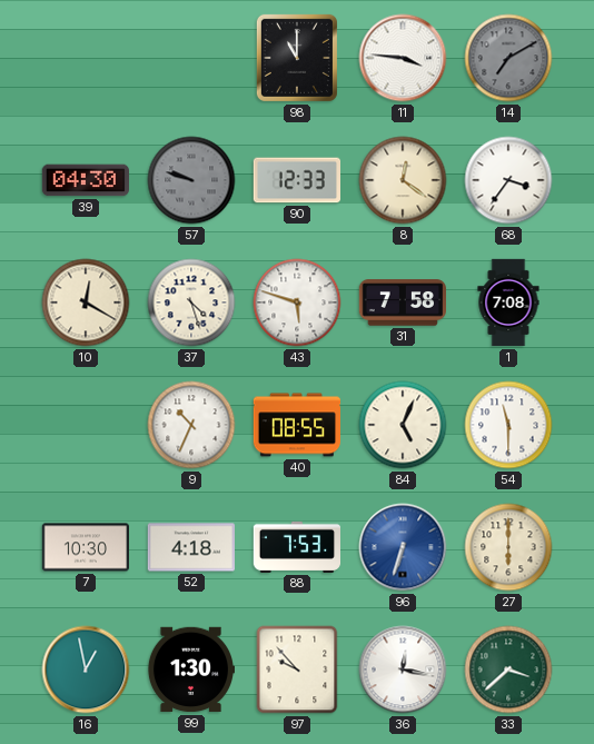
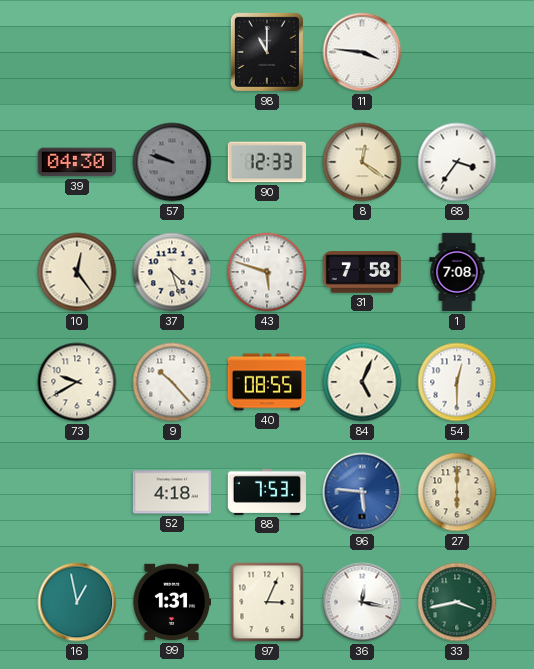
14: 7:10 -> none
10: 12:20 -> 12:24
73: none -> 9:40
9: 10:34 -> 10:23
54: 11:30 -> 12:30
7: 10:30 -> none
96: 6:33 -> 5:46
99: 1:30 -> 1:31
97: 9:53 -> 3:04
33: 3:38 -> 3:43
